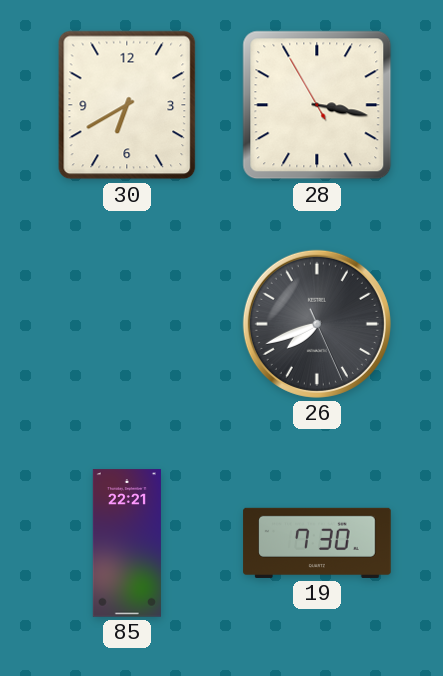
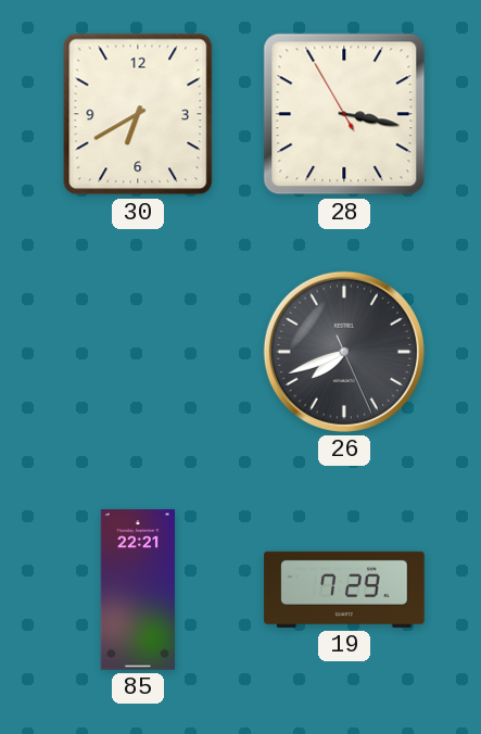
19: 7:30 -> 7:29
